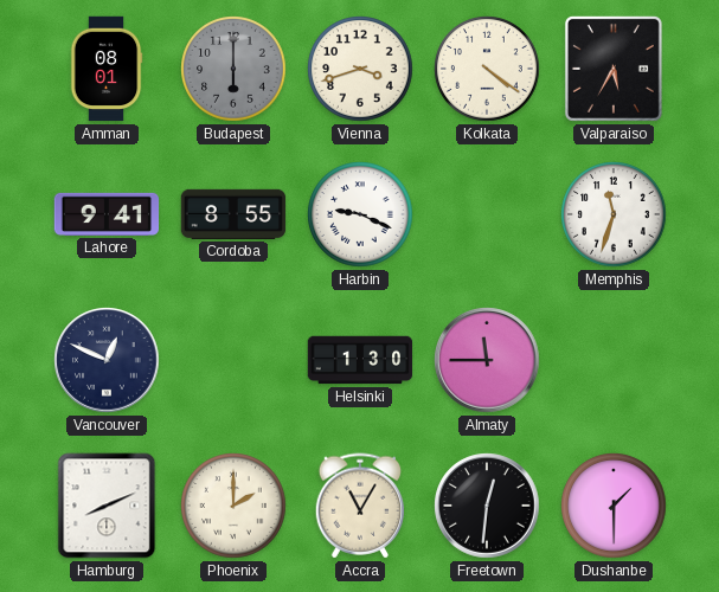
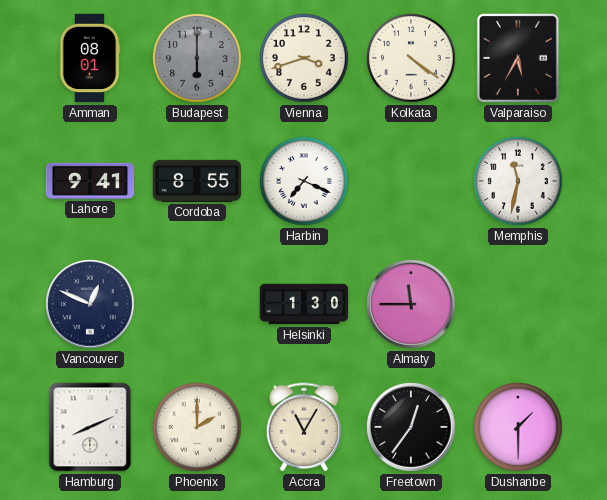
Harbin: 9:19 -> 7:19
Memphis: 11:33 -> 11:32
Freetown: 12:31 -> 12:36
